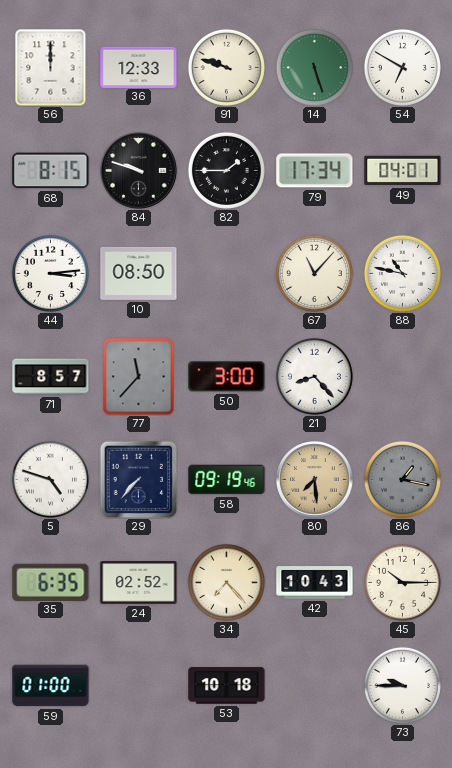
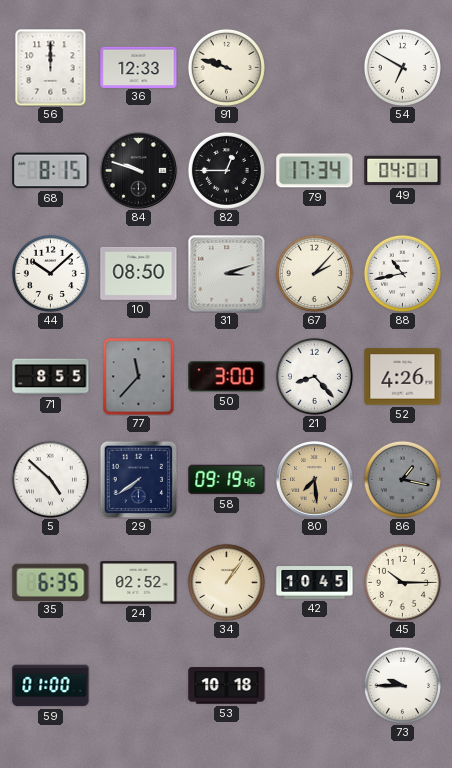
14: 5:27 -> none
82: 1:45 -> 12:45
44: 3:14 -> 10:08
31: none -> 3:12
67: 11:07 -> 2:07
88: 10:47 -> 10:43
71: 8:57 -> 8:55
52: none -> 4:26
5: 4:48 -> 4:52
29: 7:37 -> 7:39
34: 7:23 -> 1:06
42: 10:43 -> 10:45
